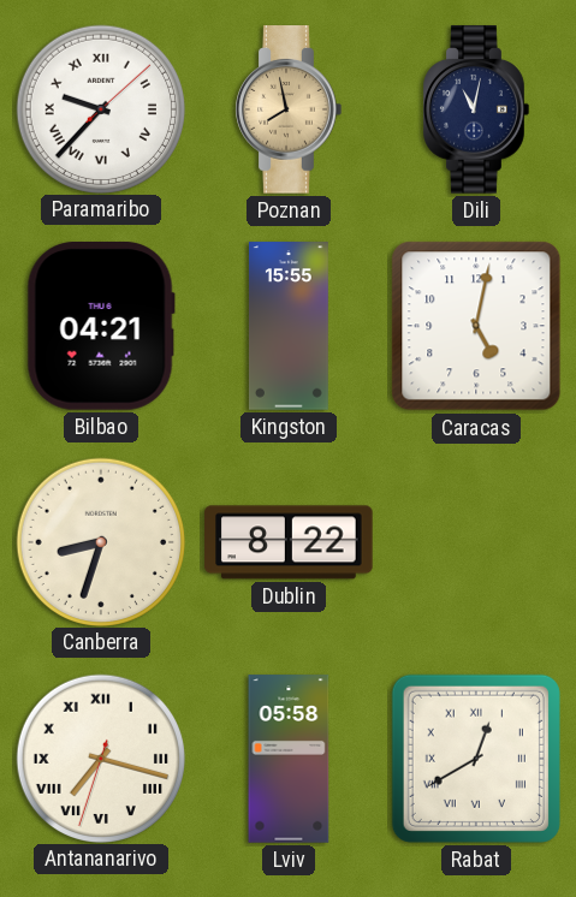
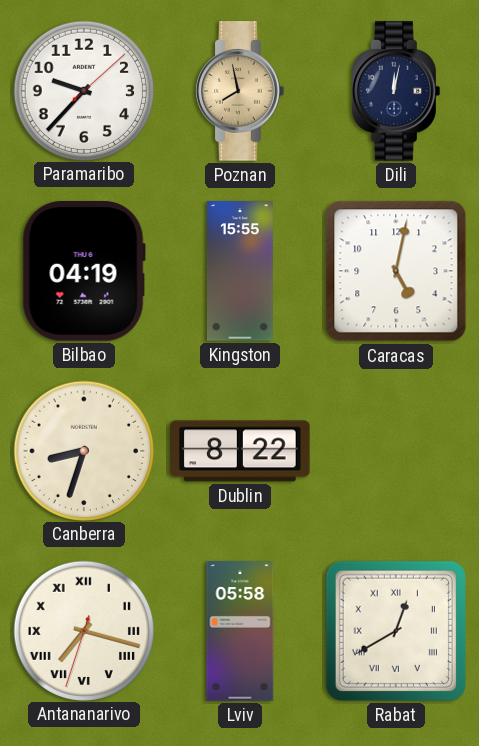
Paramaribo numerals: Roman -> Arabic
Dili: 11:02 -> 12:02
Bilbao: 04:21 -> 04:19
